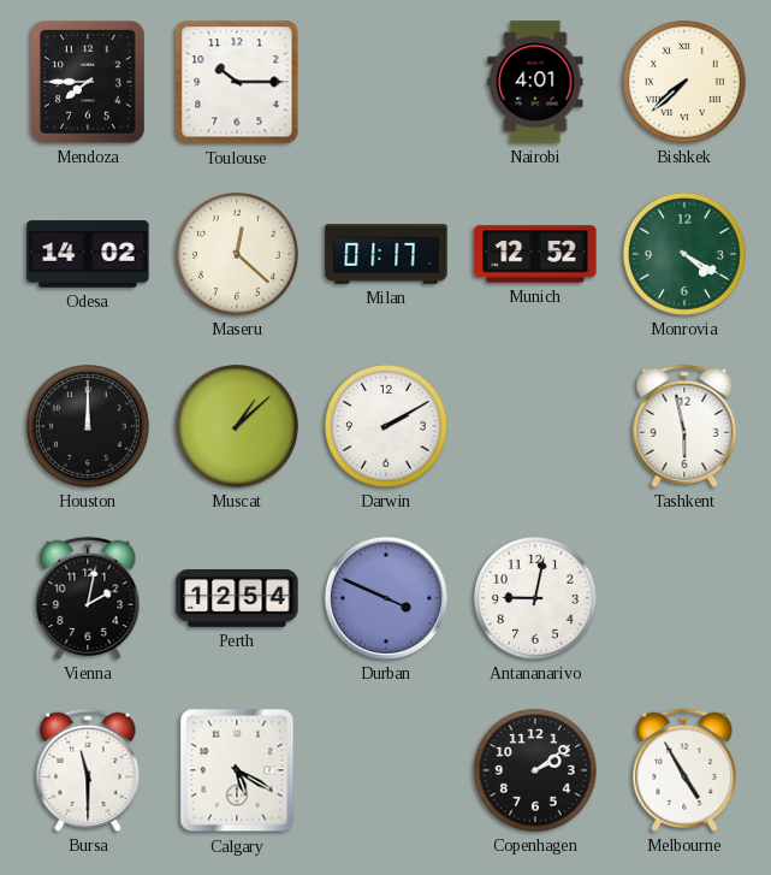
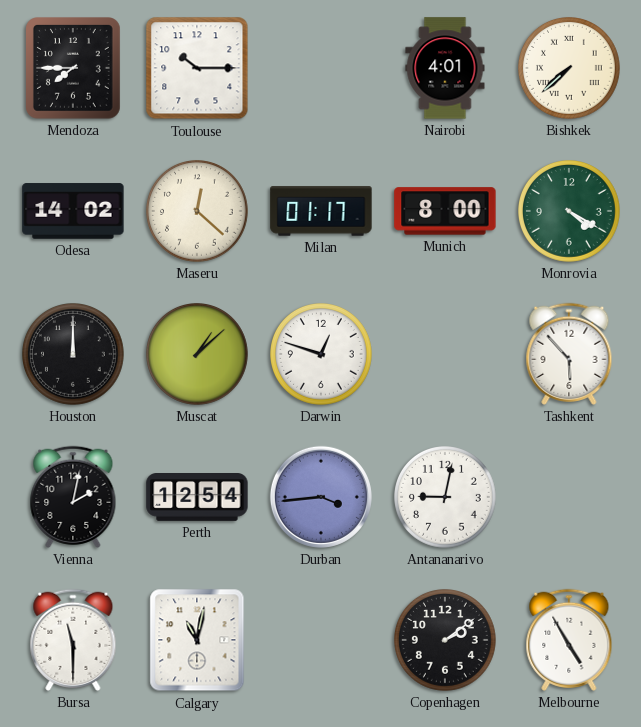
Munich: 12:52 -> 8:00
Darwin: 2:10 -> 12:48
Tashkent: 5:58 -> 5:53
Durban: 3:49 -> 3:44
Calgary: 5:20 -> 11:02
